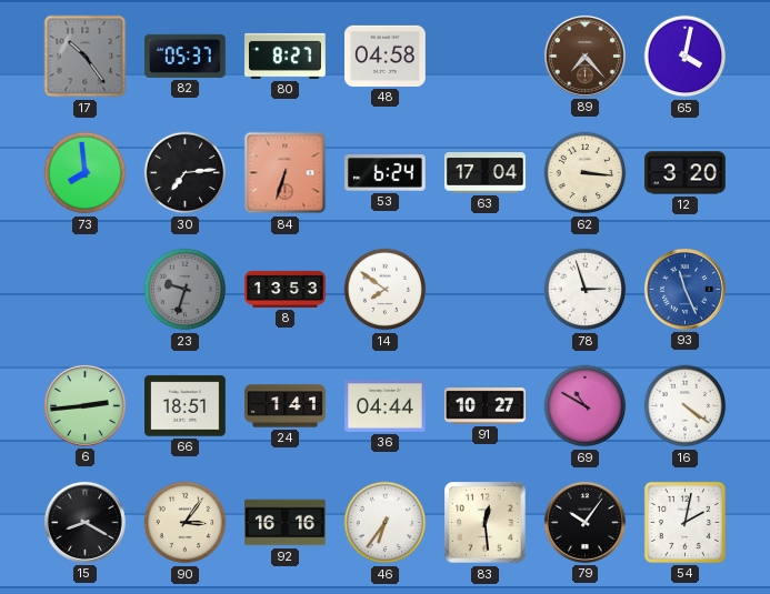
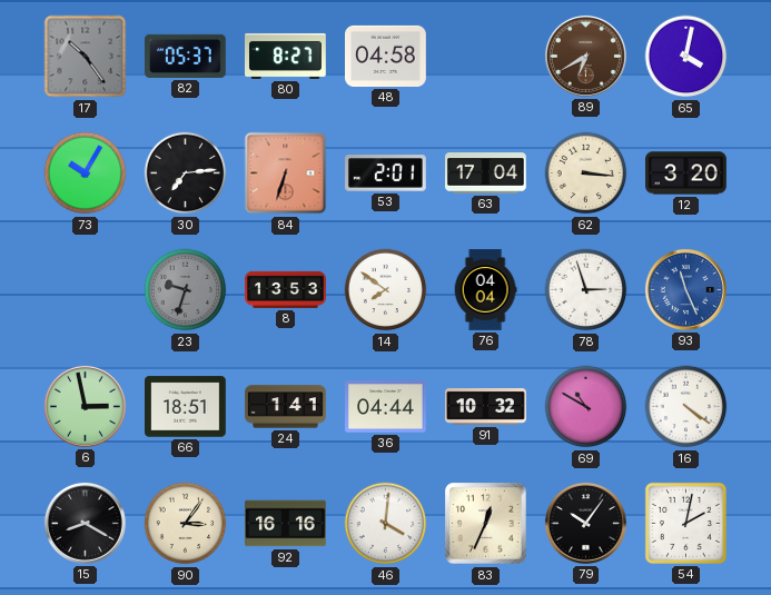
89: 7:23 -> 6:40
73: 7:59 -> 10:05
53: 6:24 -> 2:01
76: none -> 04:04
6: 2:44 -> 2:58
91: 10:27 -> 10:32
46: 6:36 -> 4:01
83: 12:29 -> 12:34
